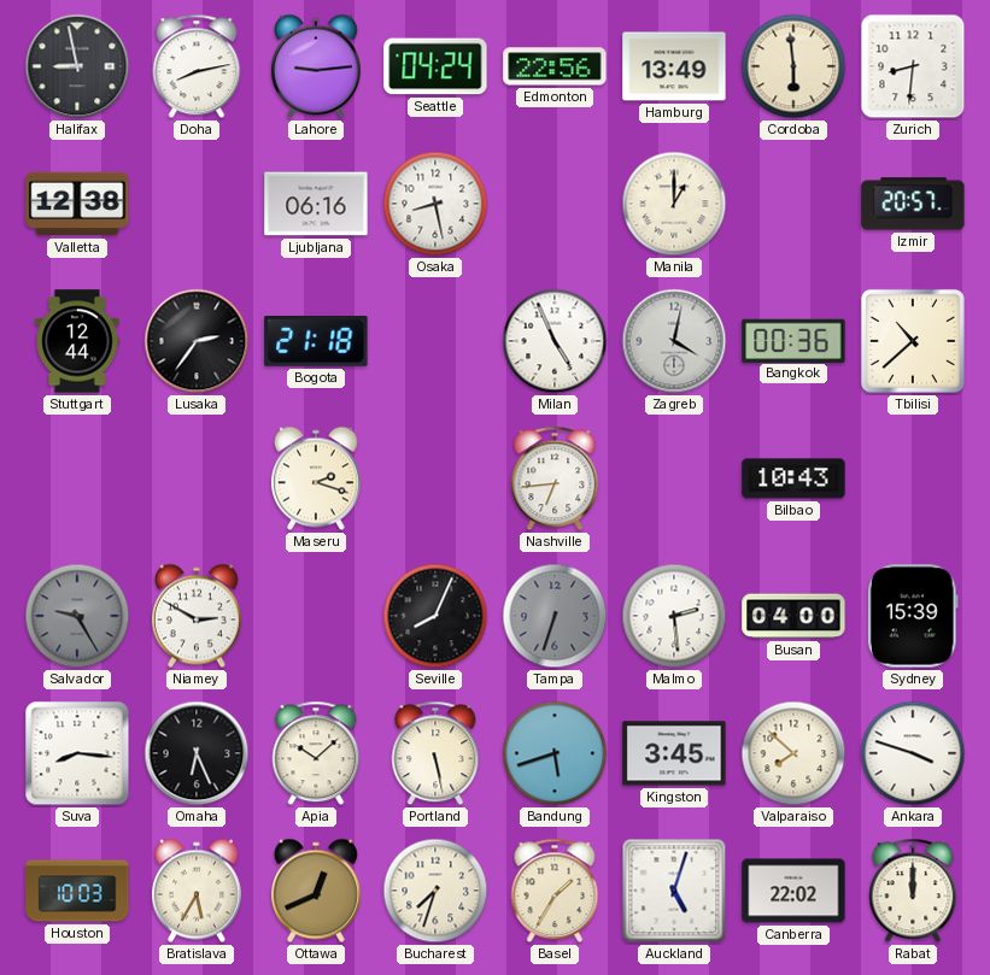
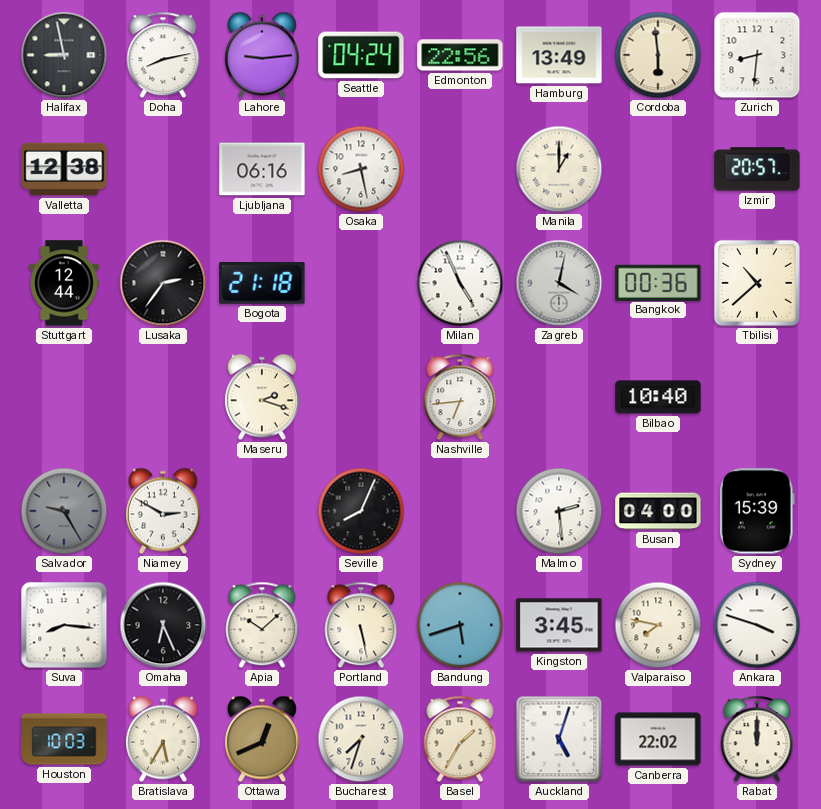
Bilbao: 10:43 -> 10:40
Tampa: 6:33 -> none
Valparaiso: 7:52 -> 7:47
